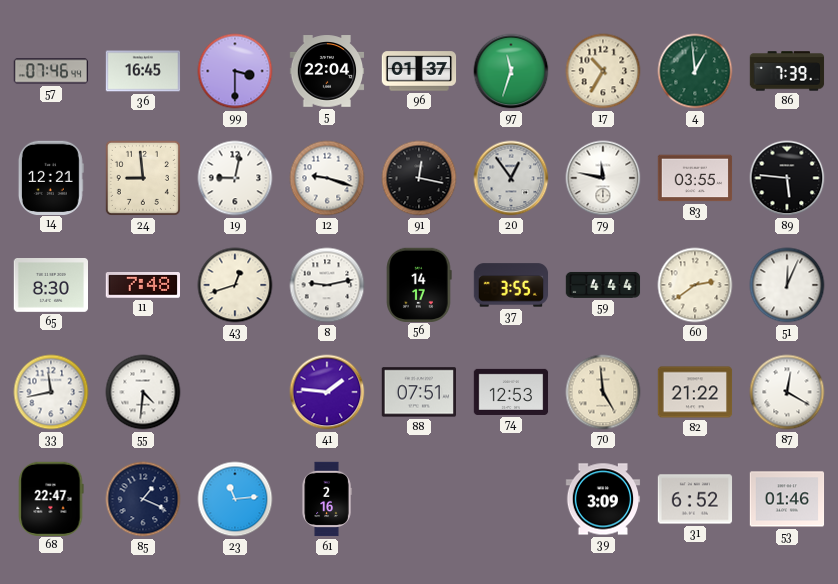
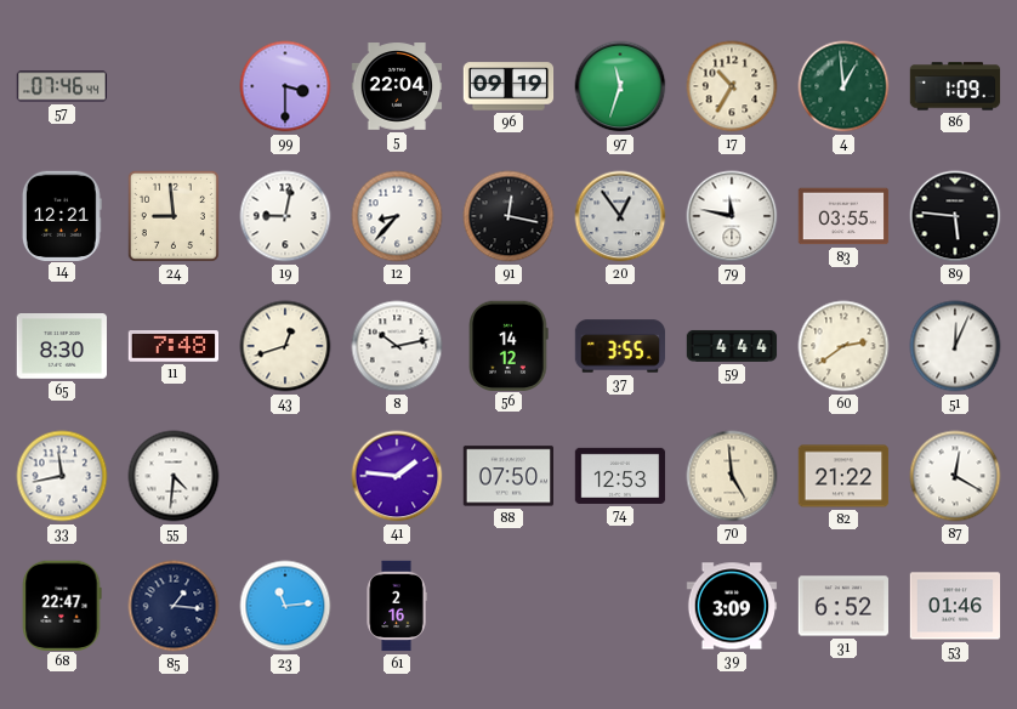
36: 16:45 -> none
96: 01:37 -> 09:19
86: 7:39 -> 1:09
12: 9:18 -> 8:37
8: 9:13 -> 10:13
56: 14:17 -> 14:12
88: 07:51 -> 07:50
85: 1:19 -> 1:16
